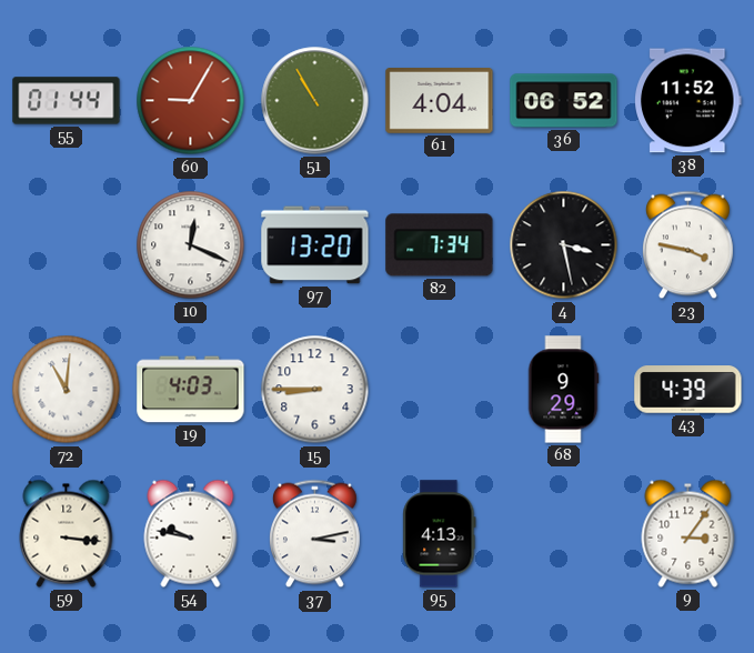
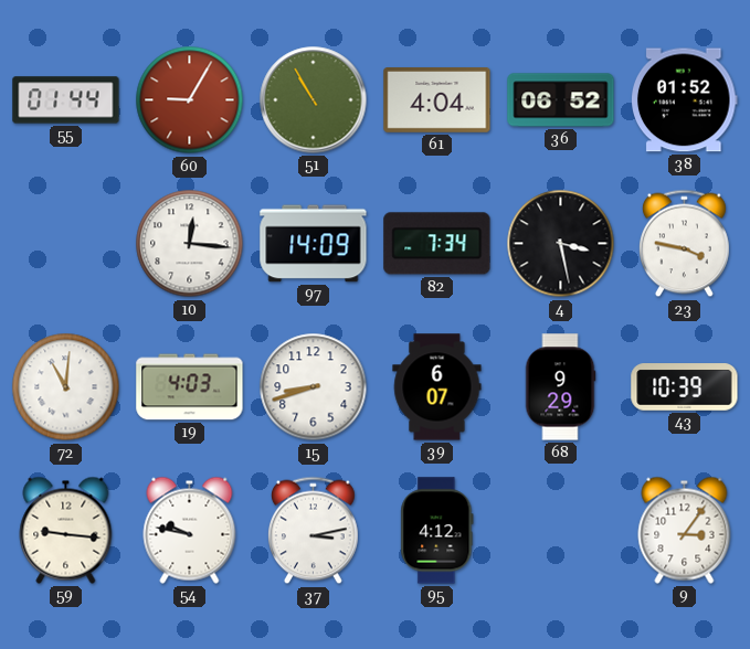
38: 11:52 -> 01:52
10: 12:19 -> 12:16
97: 13:20 -> 14:09
15: 8:45 -> 8:42
39: none -> 6:07
43: 4:39 -> 10:39
59: 3:16 -> 9:16
95: 4:13 -> 4:12
